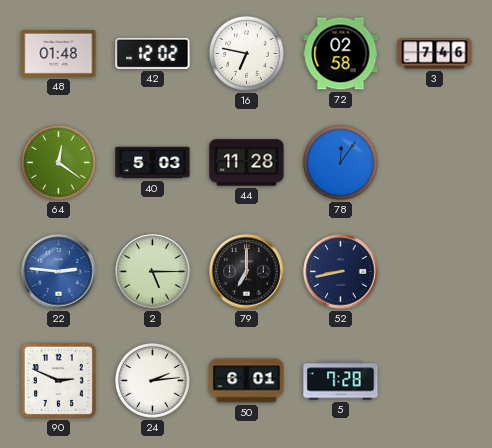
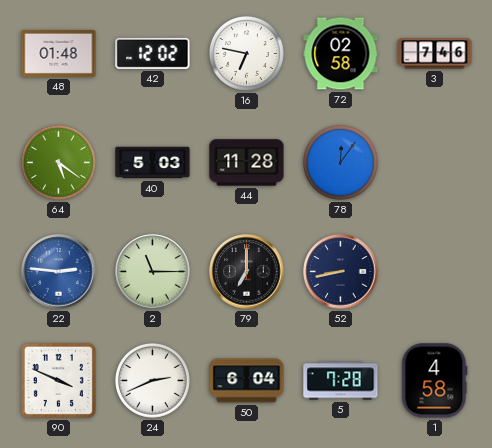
64: 12:21 -> 5:21
2: 5:15 -> 11:15
90: 2:49 -> 3:49
24: 2:14 -> 2:41
50: 6:01 -> 6:04
1: none -> 4:58
